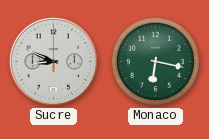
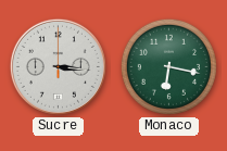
Sucre: 8:49 -> 3:16
